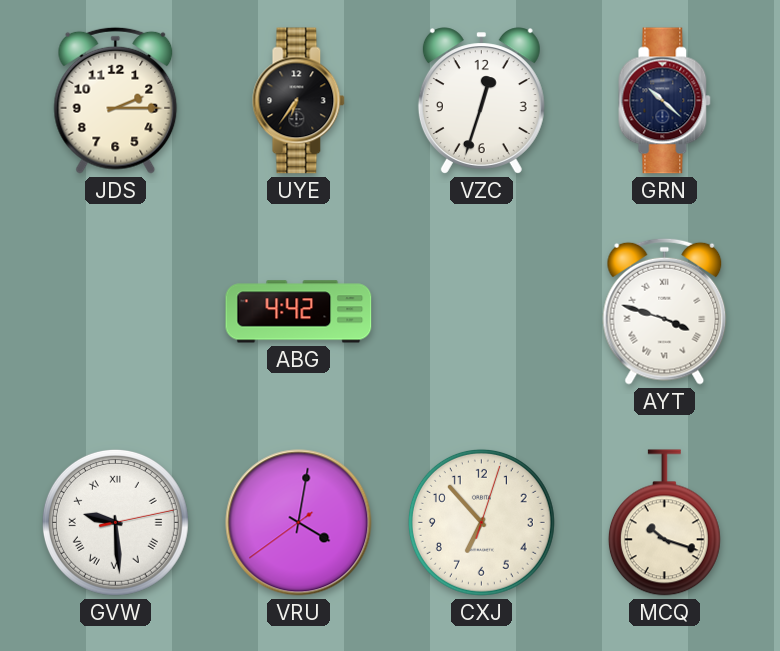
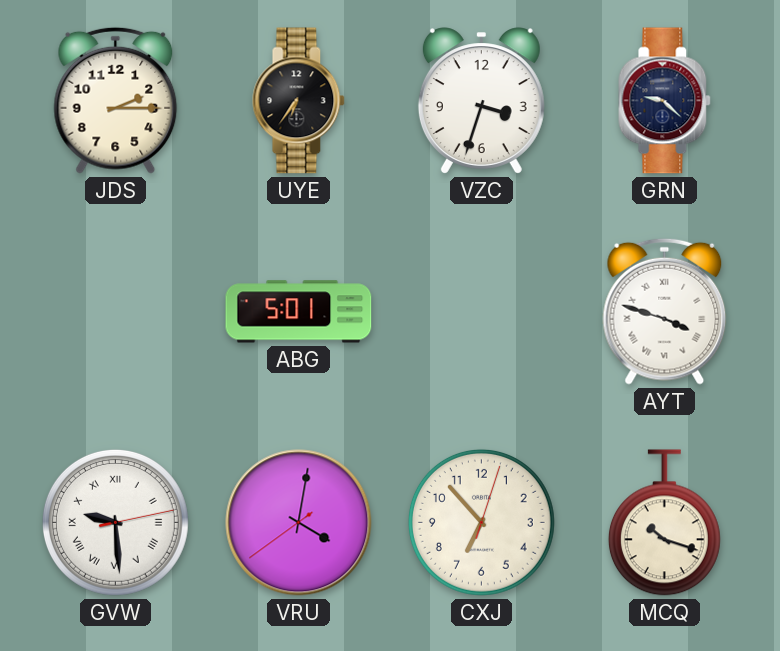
VZC: 12:33 -> 3:33
GRN: 10:22 -> 9:22
ABG: 4:42 -> 5:01
